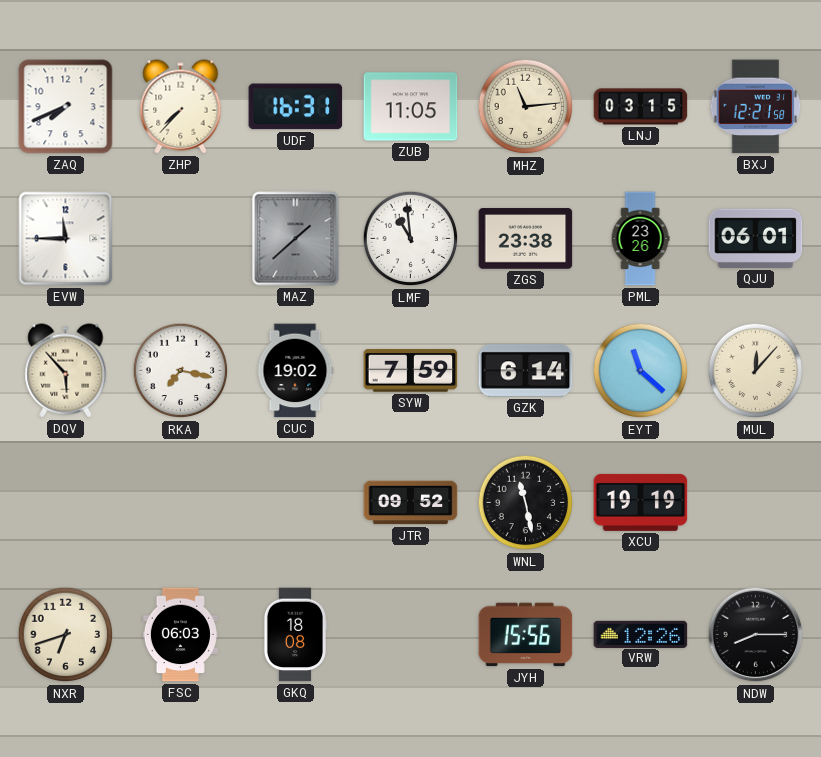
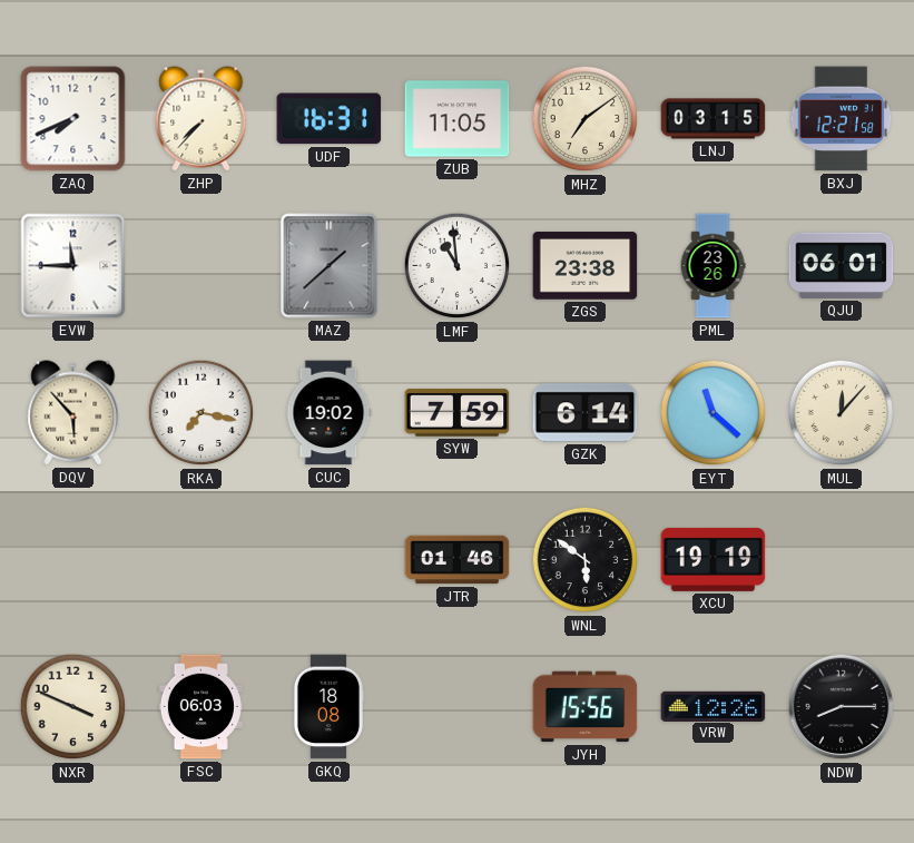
MHZ: 11:14 -> 7:09
JTR: 09:52 -> 01:46
WNL: 11:28 -> 5:51
NXR: 6:42 -> 3:49
